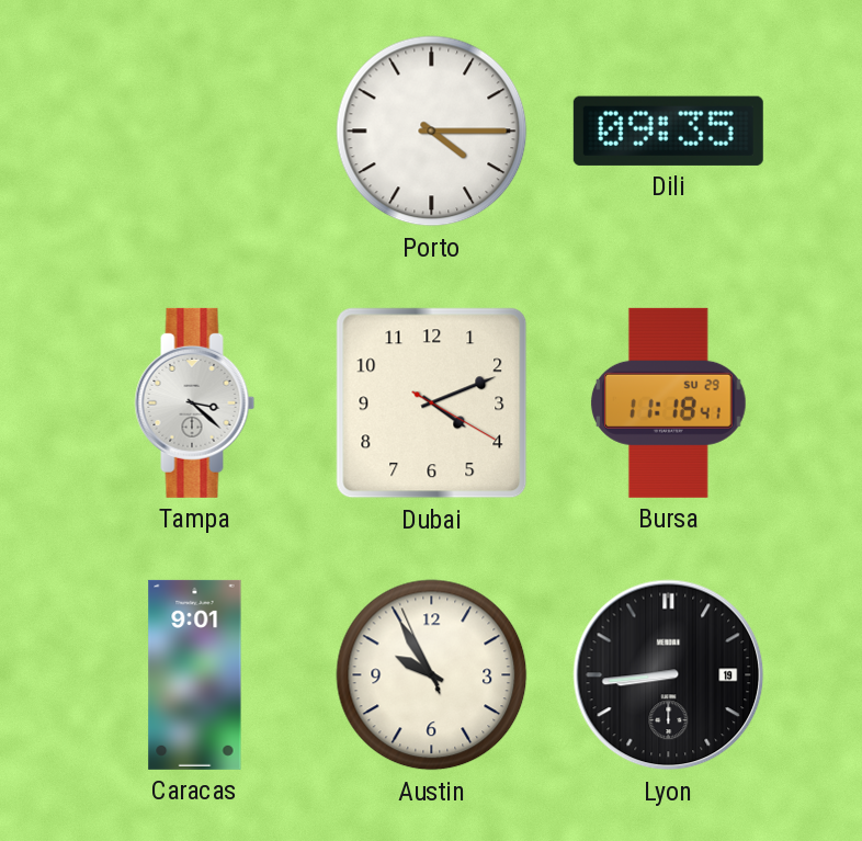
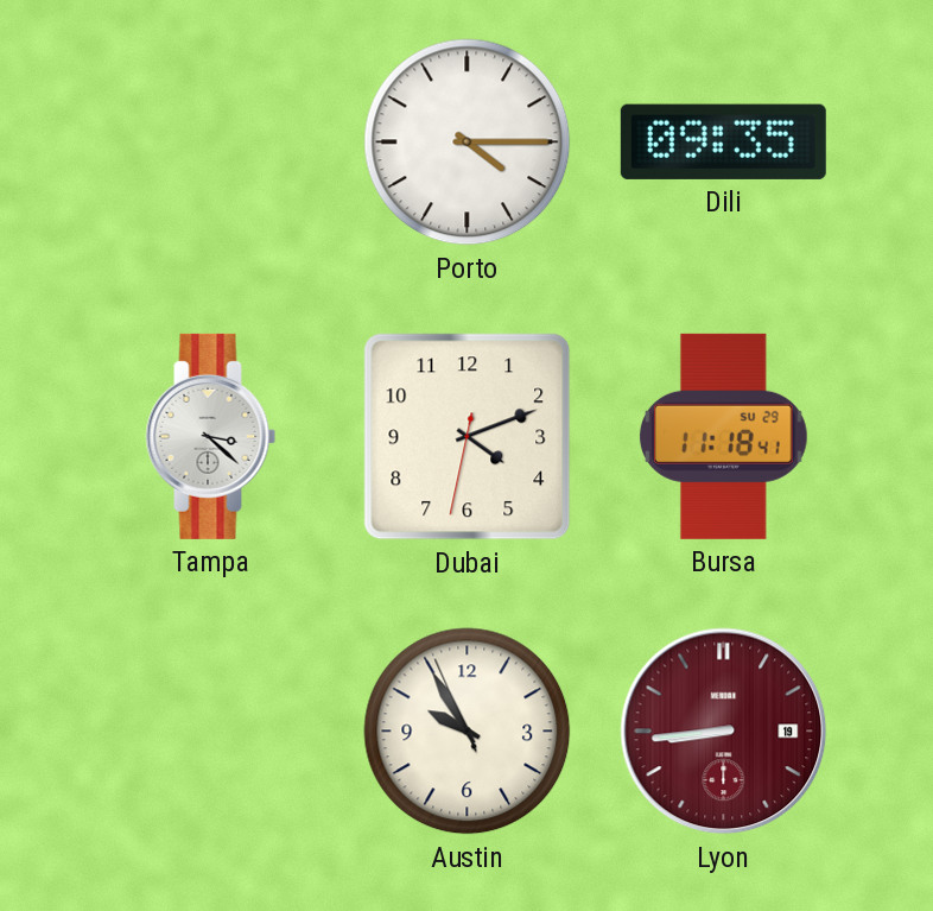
Dubai: 4:11:20 -> 4:11:32
Caracas: 9:01 -> none
Lyon dial: black -> burgundy
